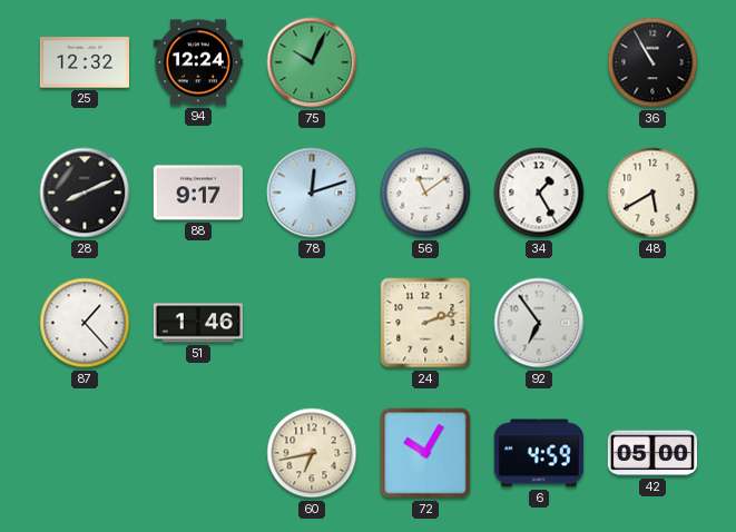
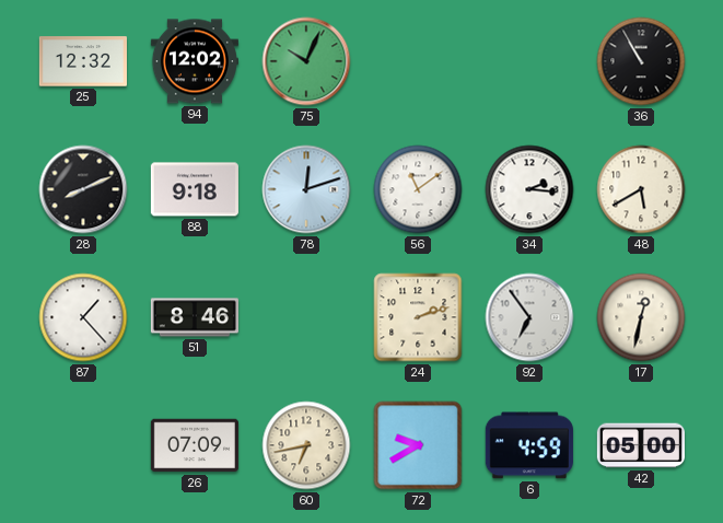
94: 12:24 -> 12:02
88: 9:17 -> 9:18
34: 1:25 -> 2:16
51: 1:46 -> 8:46
17: none -> 12:32
26: none -> 07:09
72: 10:05 -> 9:40
